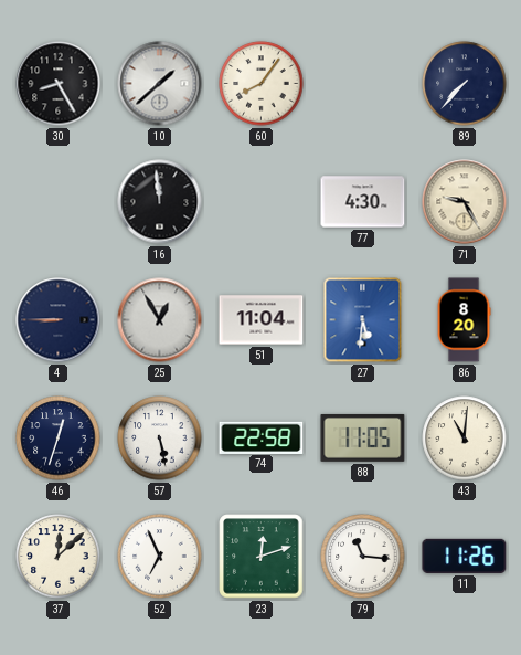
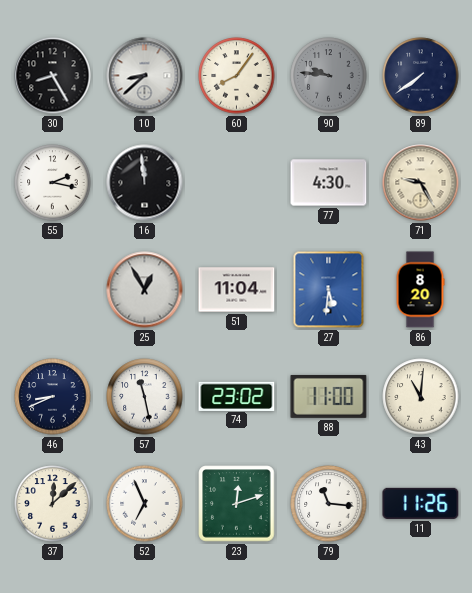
10: 1:38 -> 8:38
90: none -> 9:46
89: 7:37 -> 7:39
55: none -> 2:17
4: 8:45 -> none
46: 12:33 -> 8:41
57: 5:28 -> 11:28
74: 22:58 -> 23:02
88: 11:05 -> 11:00
